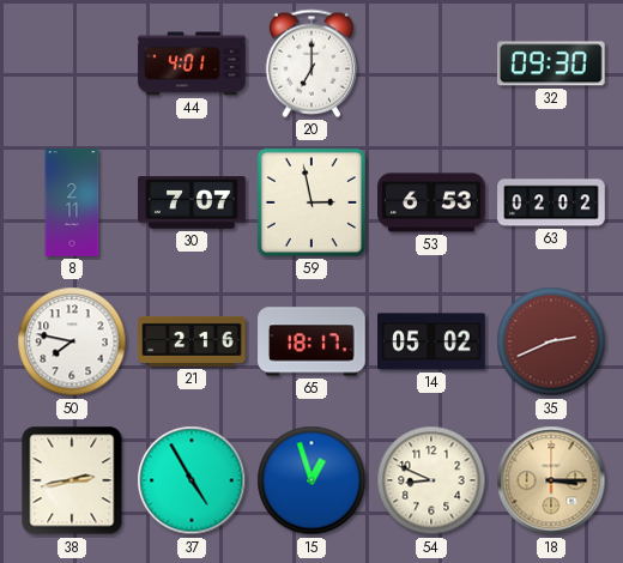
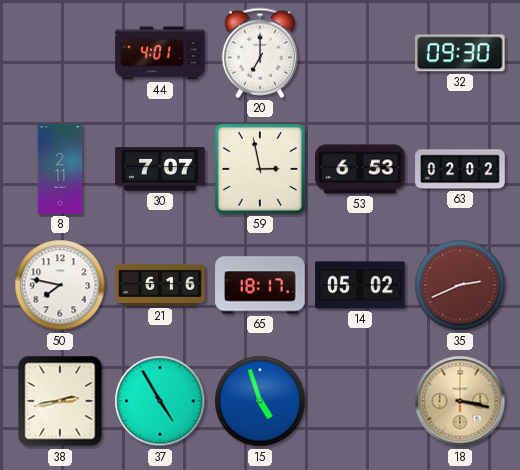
21: 2:16 -> 6:16
15: 12:57 -> 4:57
54: 8:49 -> none
18: 3:15 -> 3:17
